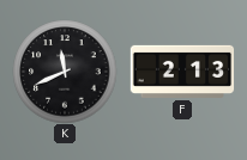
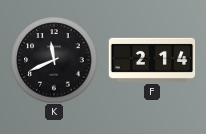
F: 2:13 -> 2:14
